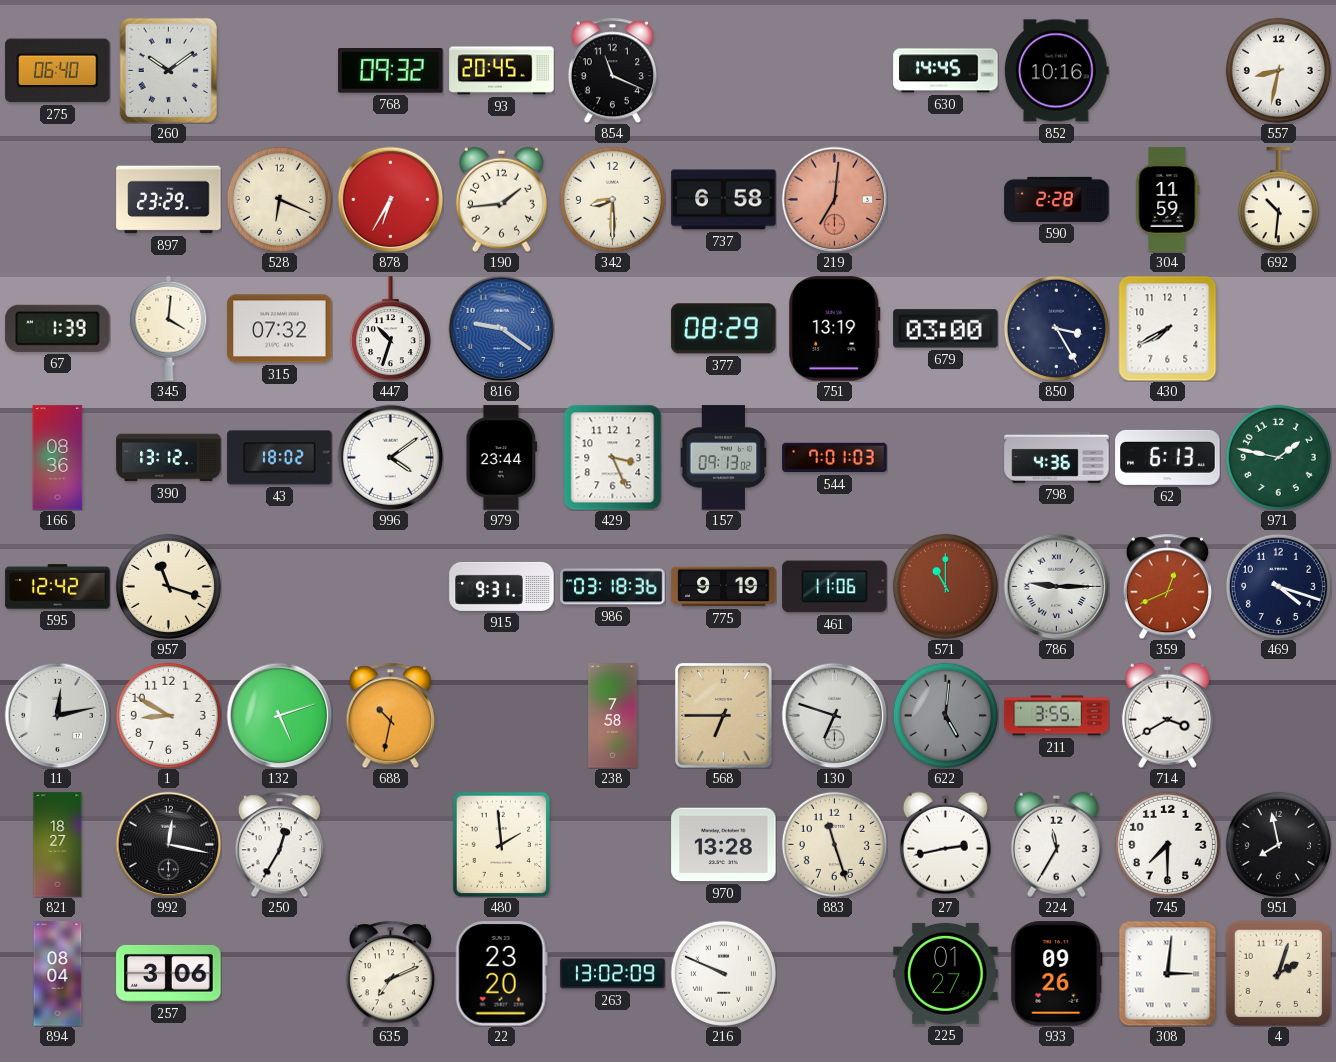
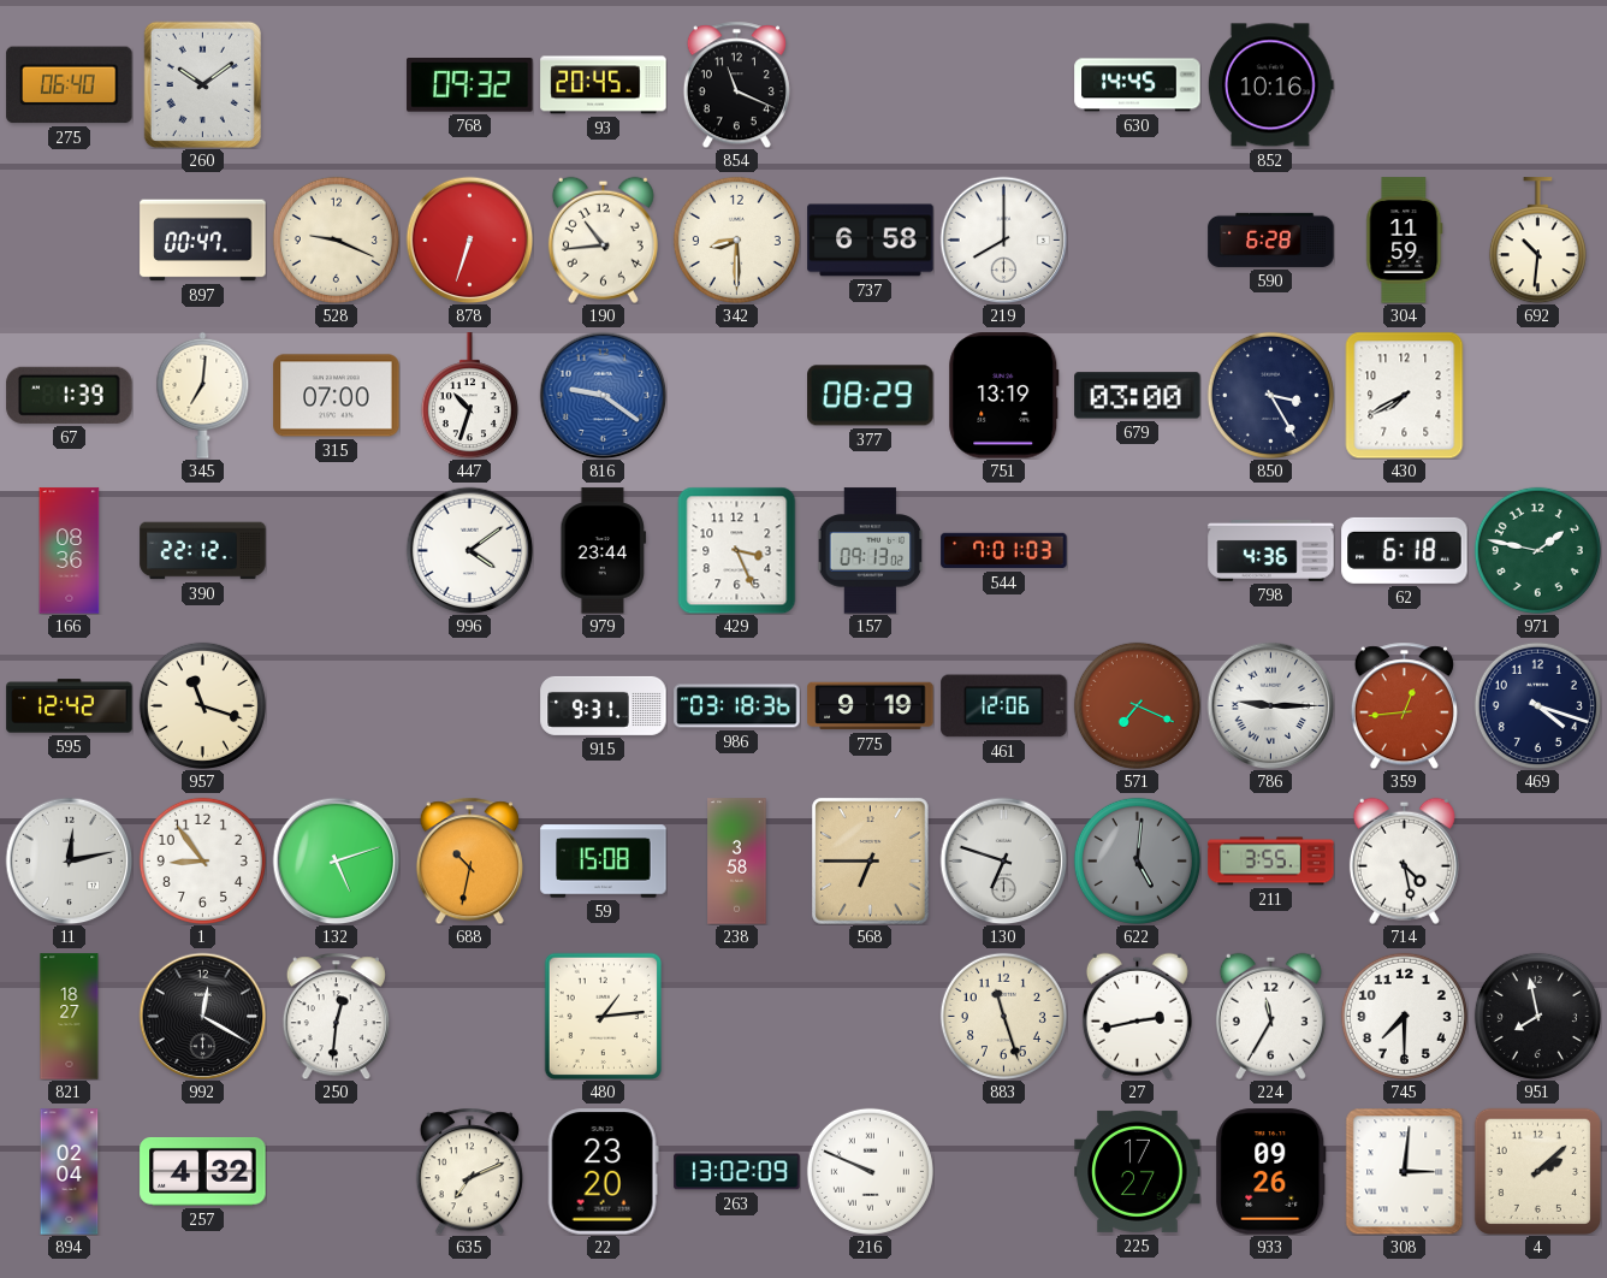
557: 8:32 -> none
897: 23:29 -> 00:47
528: 6:19 -> 9:19
878: 6:35 -> 6:33
190: 1:44 -> 10:44
219: 7:01 -> 8:00
219 dial: salmon -> white
590: 2:28 -> 6:28
345: 4:01 -> 7:01
315: 07:32 -> 07:00
390: 13:12 -> 22:12
43: 18:02 -> none
62: 6:13 -> 6:18
461: 11:06 -> 12:06
571: 11:00 -> 7:19
359: 12:41 -> 12:44
1: 8:50 -> 8:54
59: none -> 15:08
238: 7:58 -> 3:58
714: 3:40 -> 4:28
992: 12:17 -> 12:20
250: 12:35 -> 12:31
480: 1:59 -> 1:14
970: 13:28 -> none
894: 08:04 -> 02:04
257: 3:06 -> 4:32
225: 01:27 -> 17:27
4: 2:03 -> 2:08
